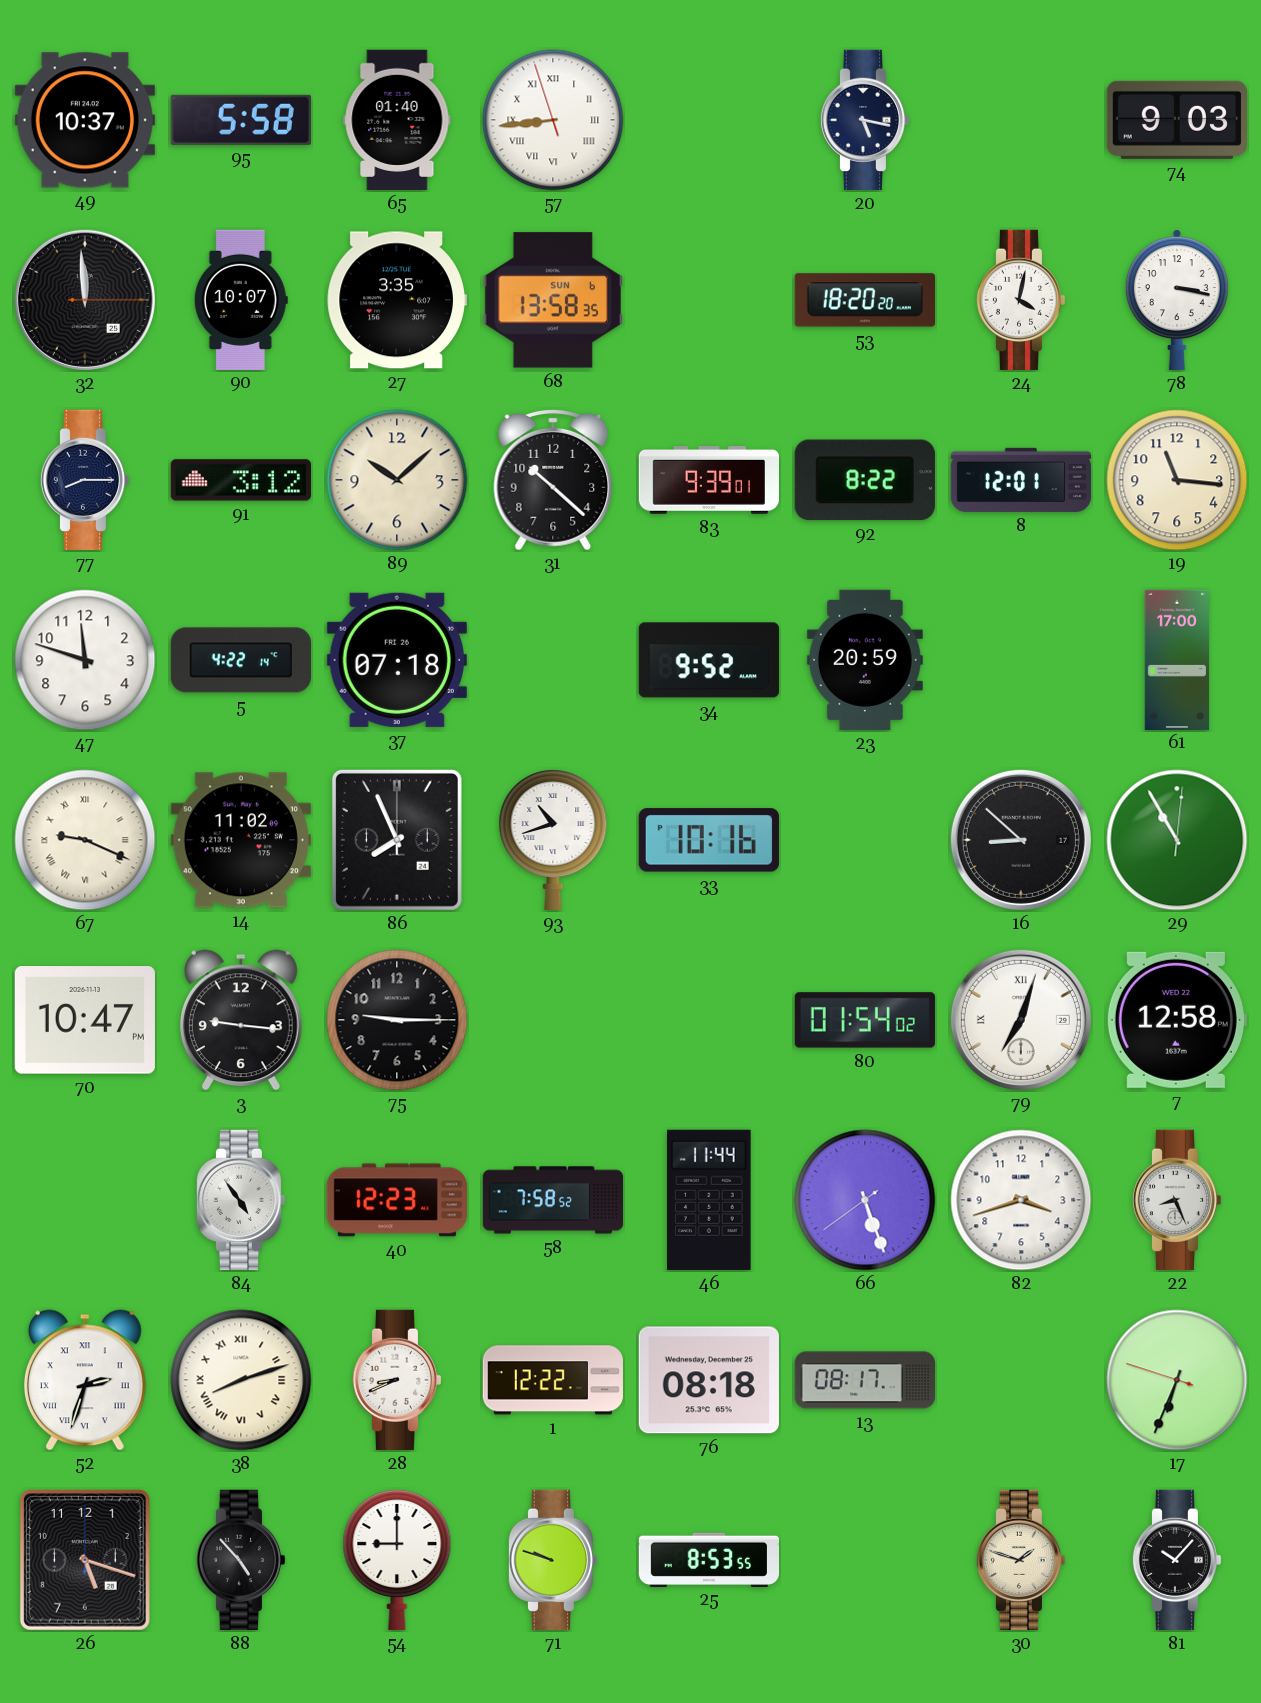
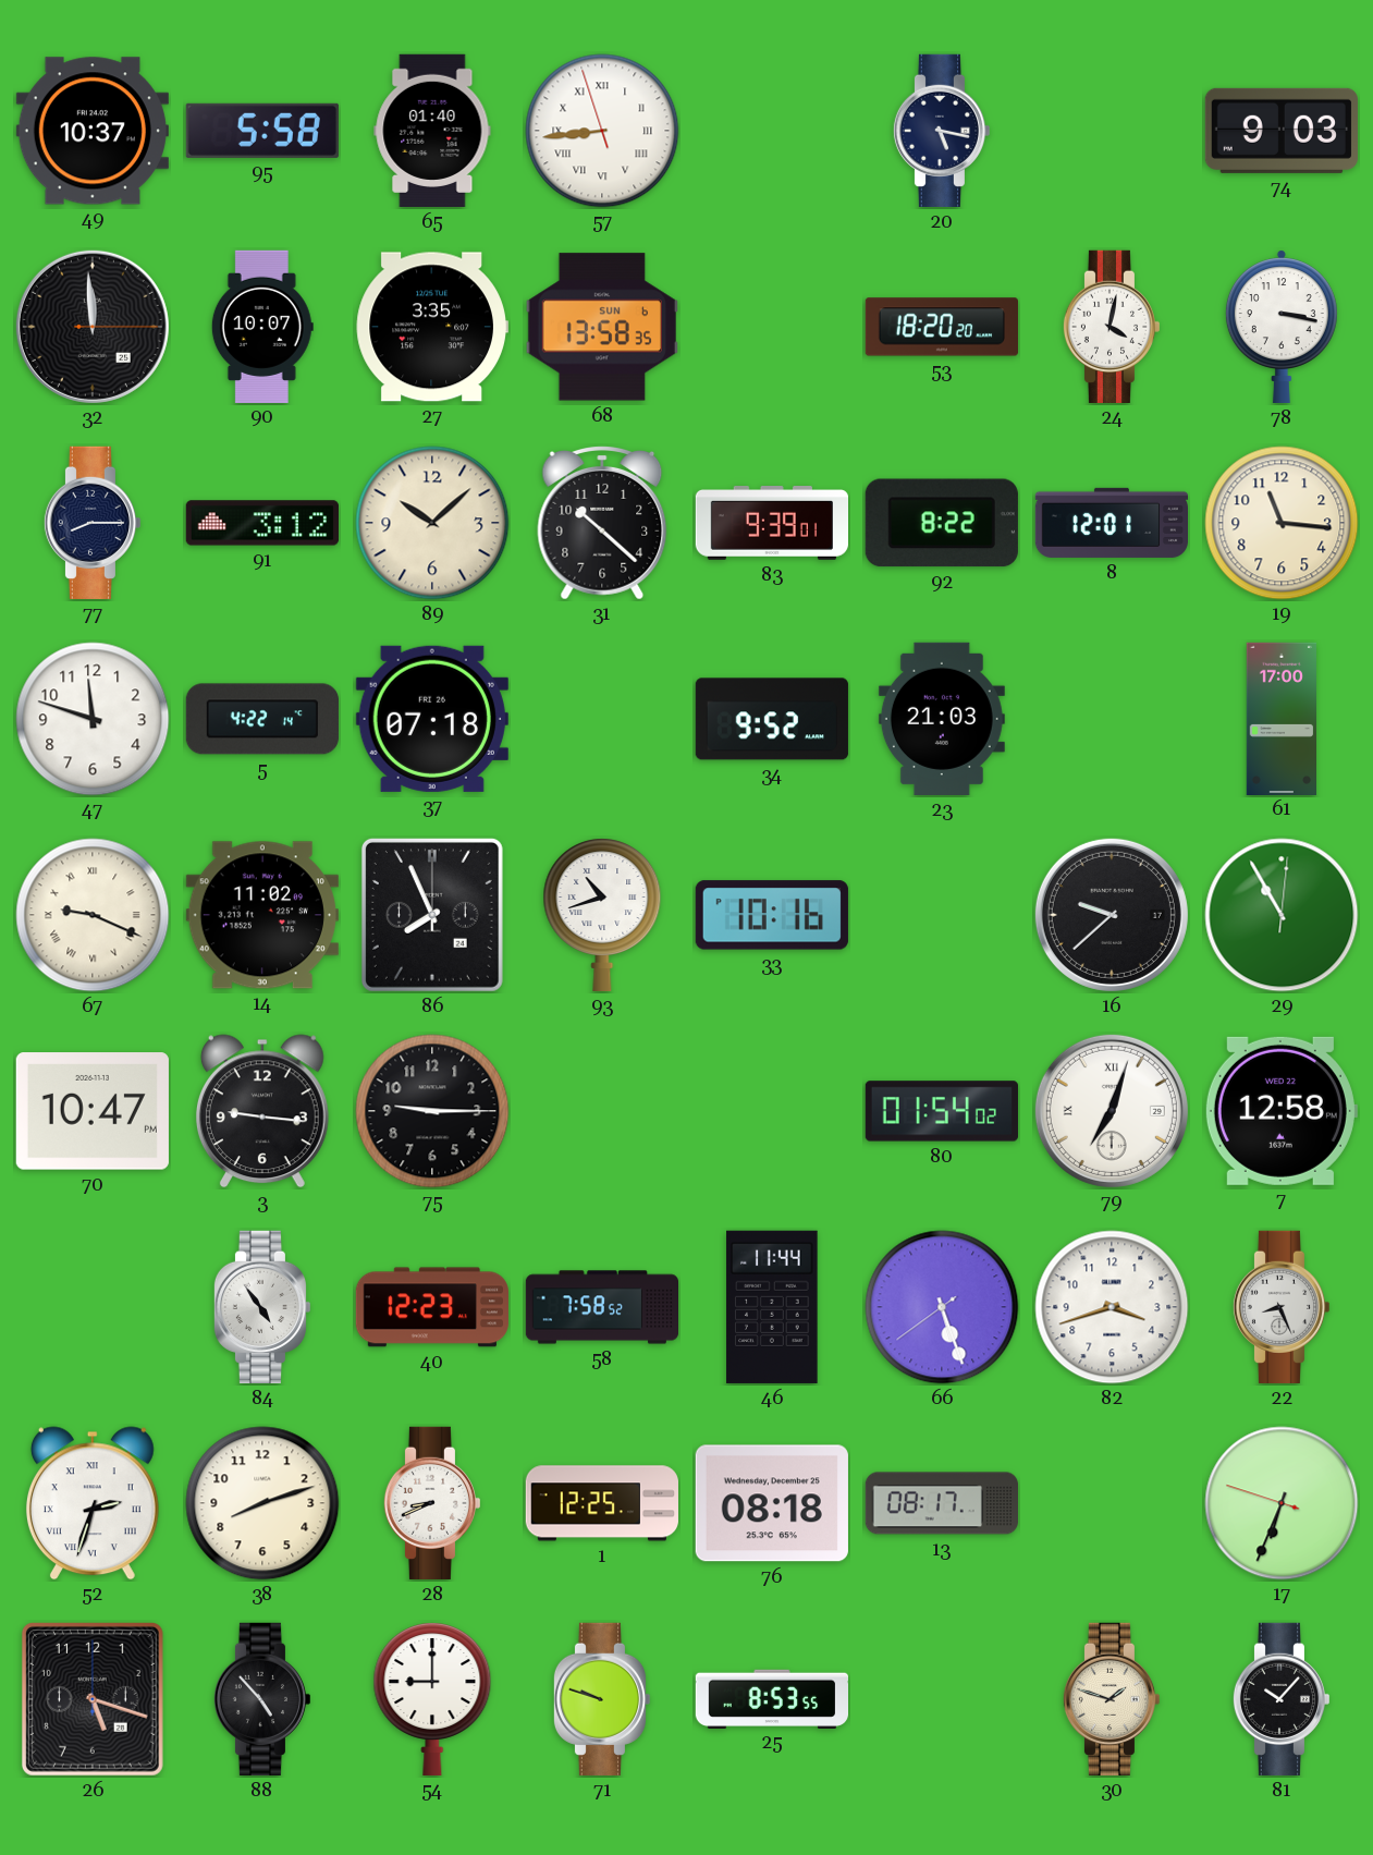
23: 20:59 -> 21:03
16: 8:52 -> 9:38
38 numerals: Roman -> Arabic
1: 12:22 -> 12:25
